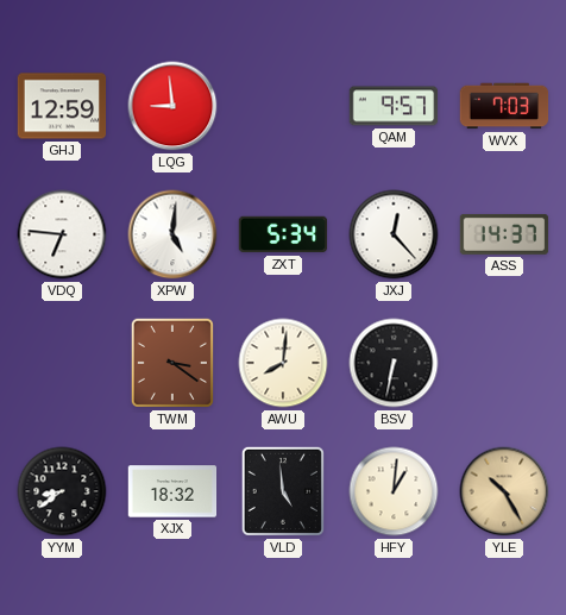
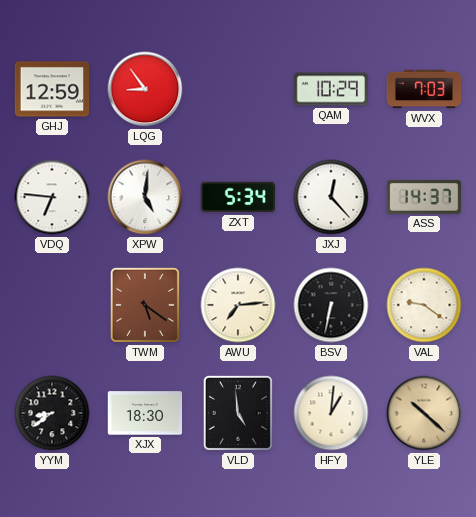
LQG: 8:59 -> 8:54
QAM: 9:57 -> 10:29
TWM: 3:21 -> 5:21
AWU: 8:01 -> 7:14
VAL: none -> 9:21
XJX: 18:32 -> 18:30
YLE: 10:25 -> 10:22
